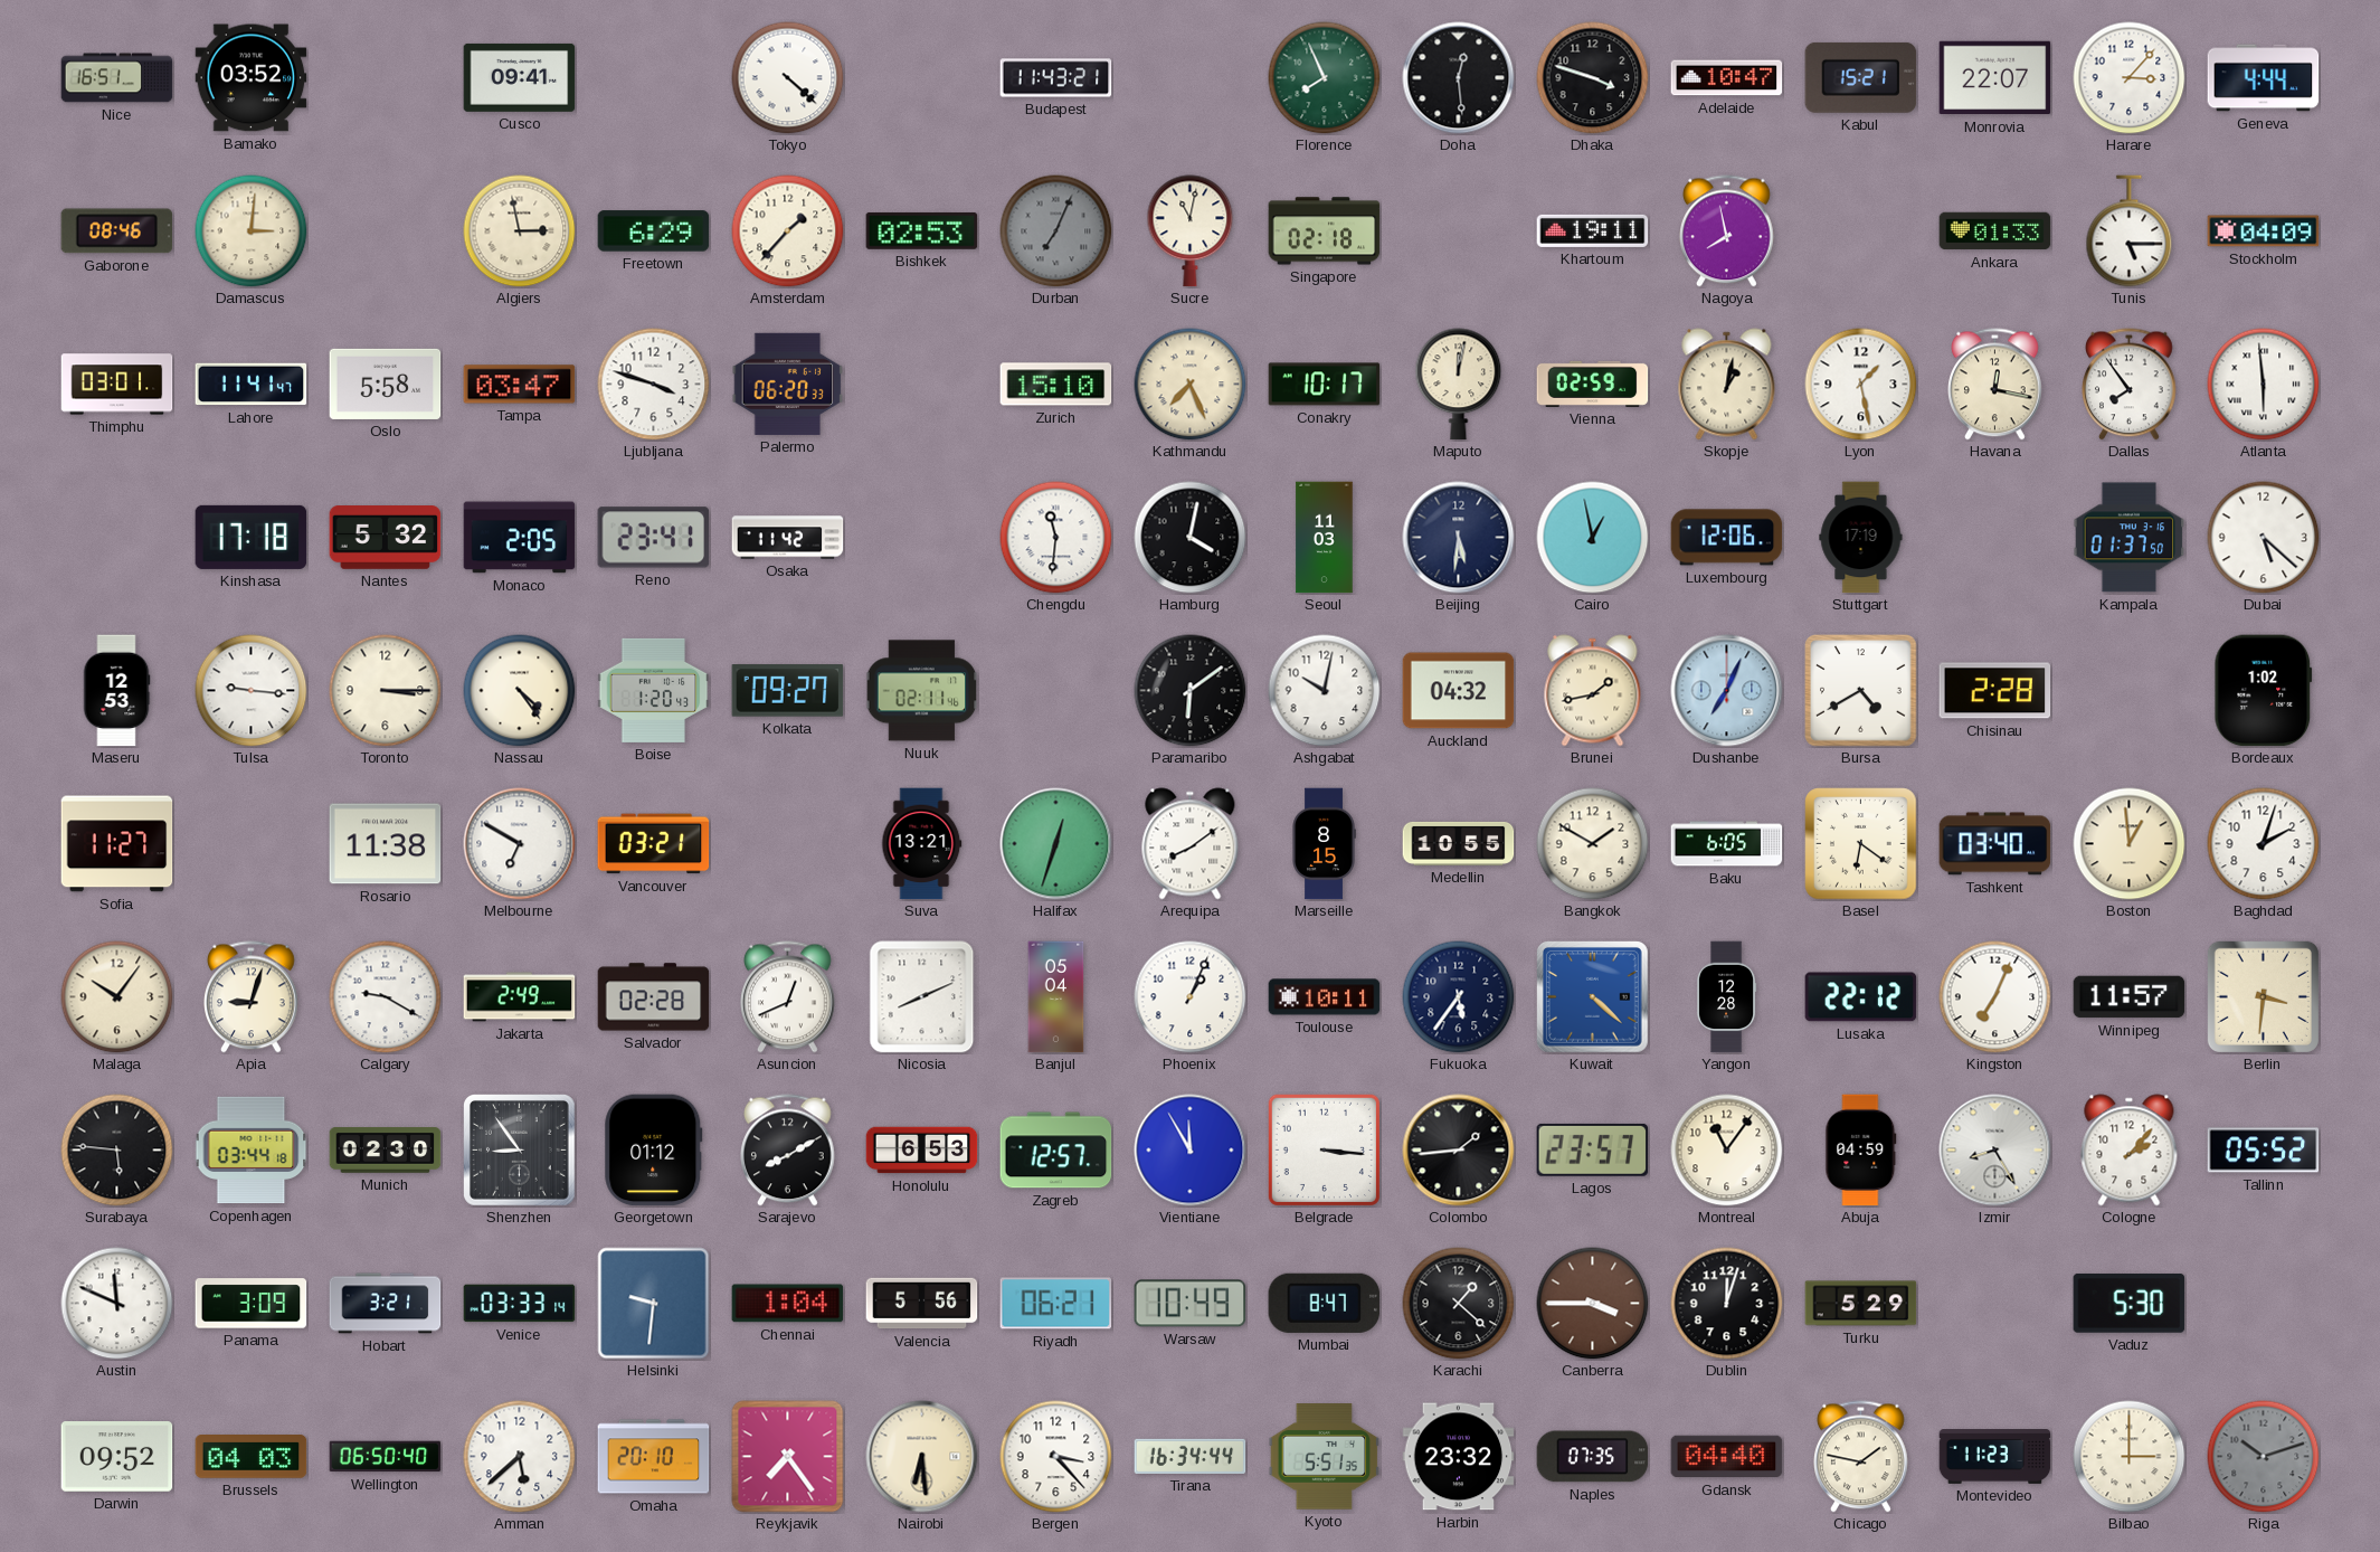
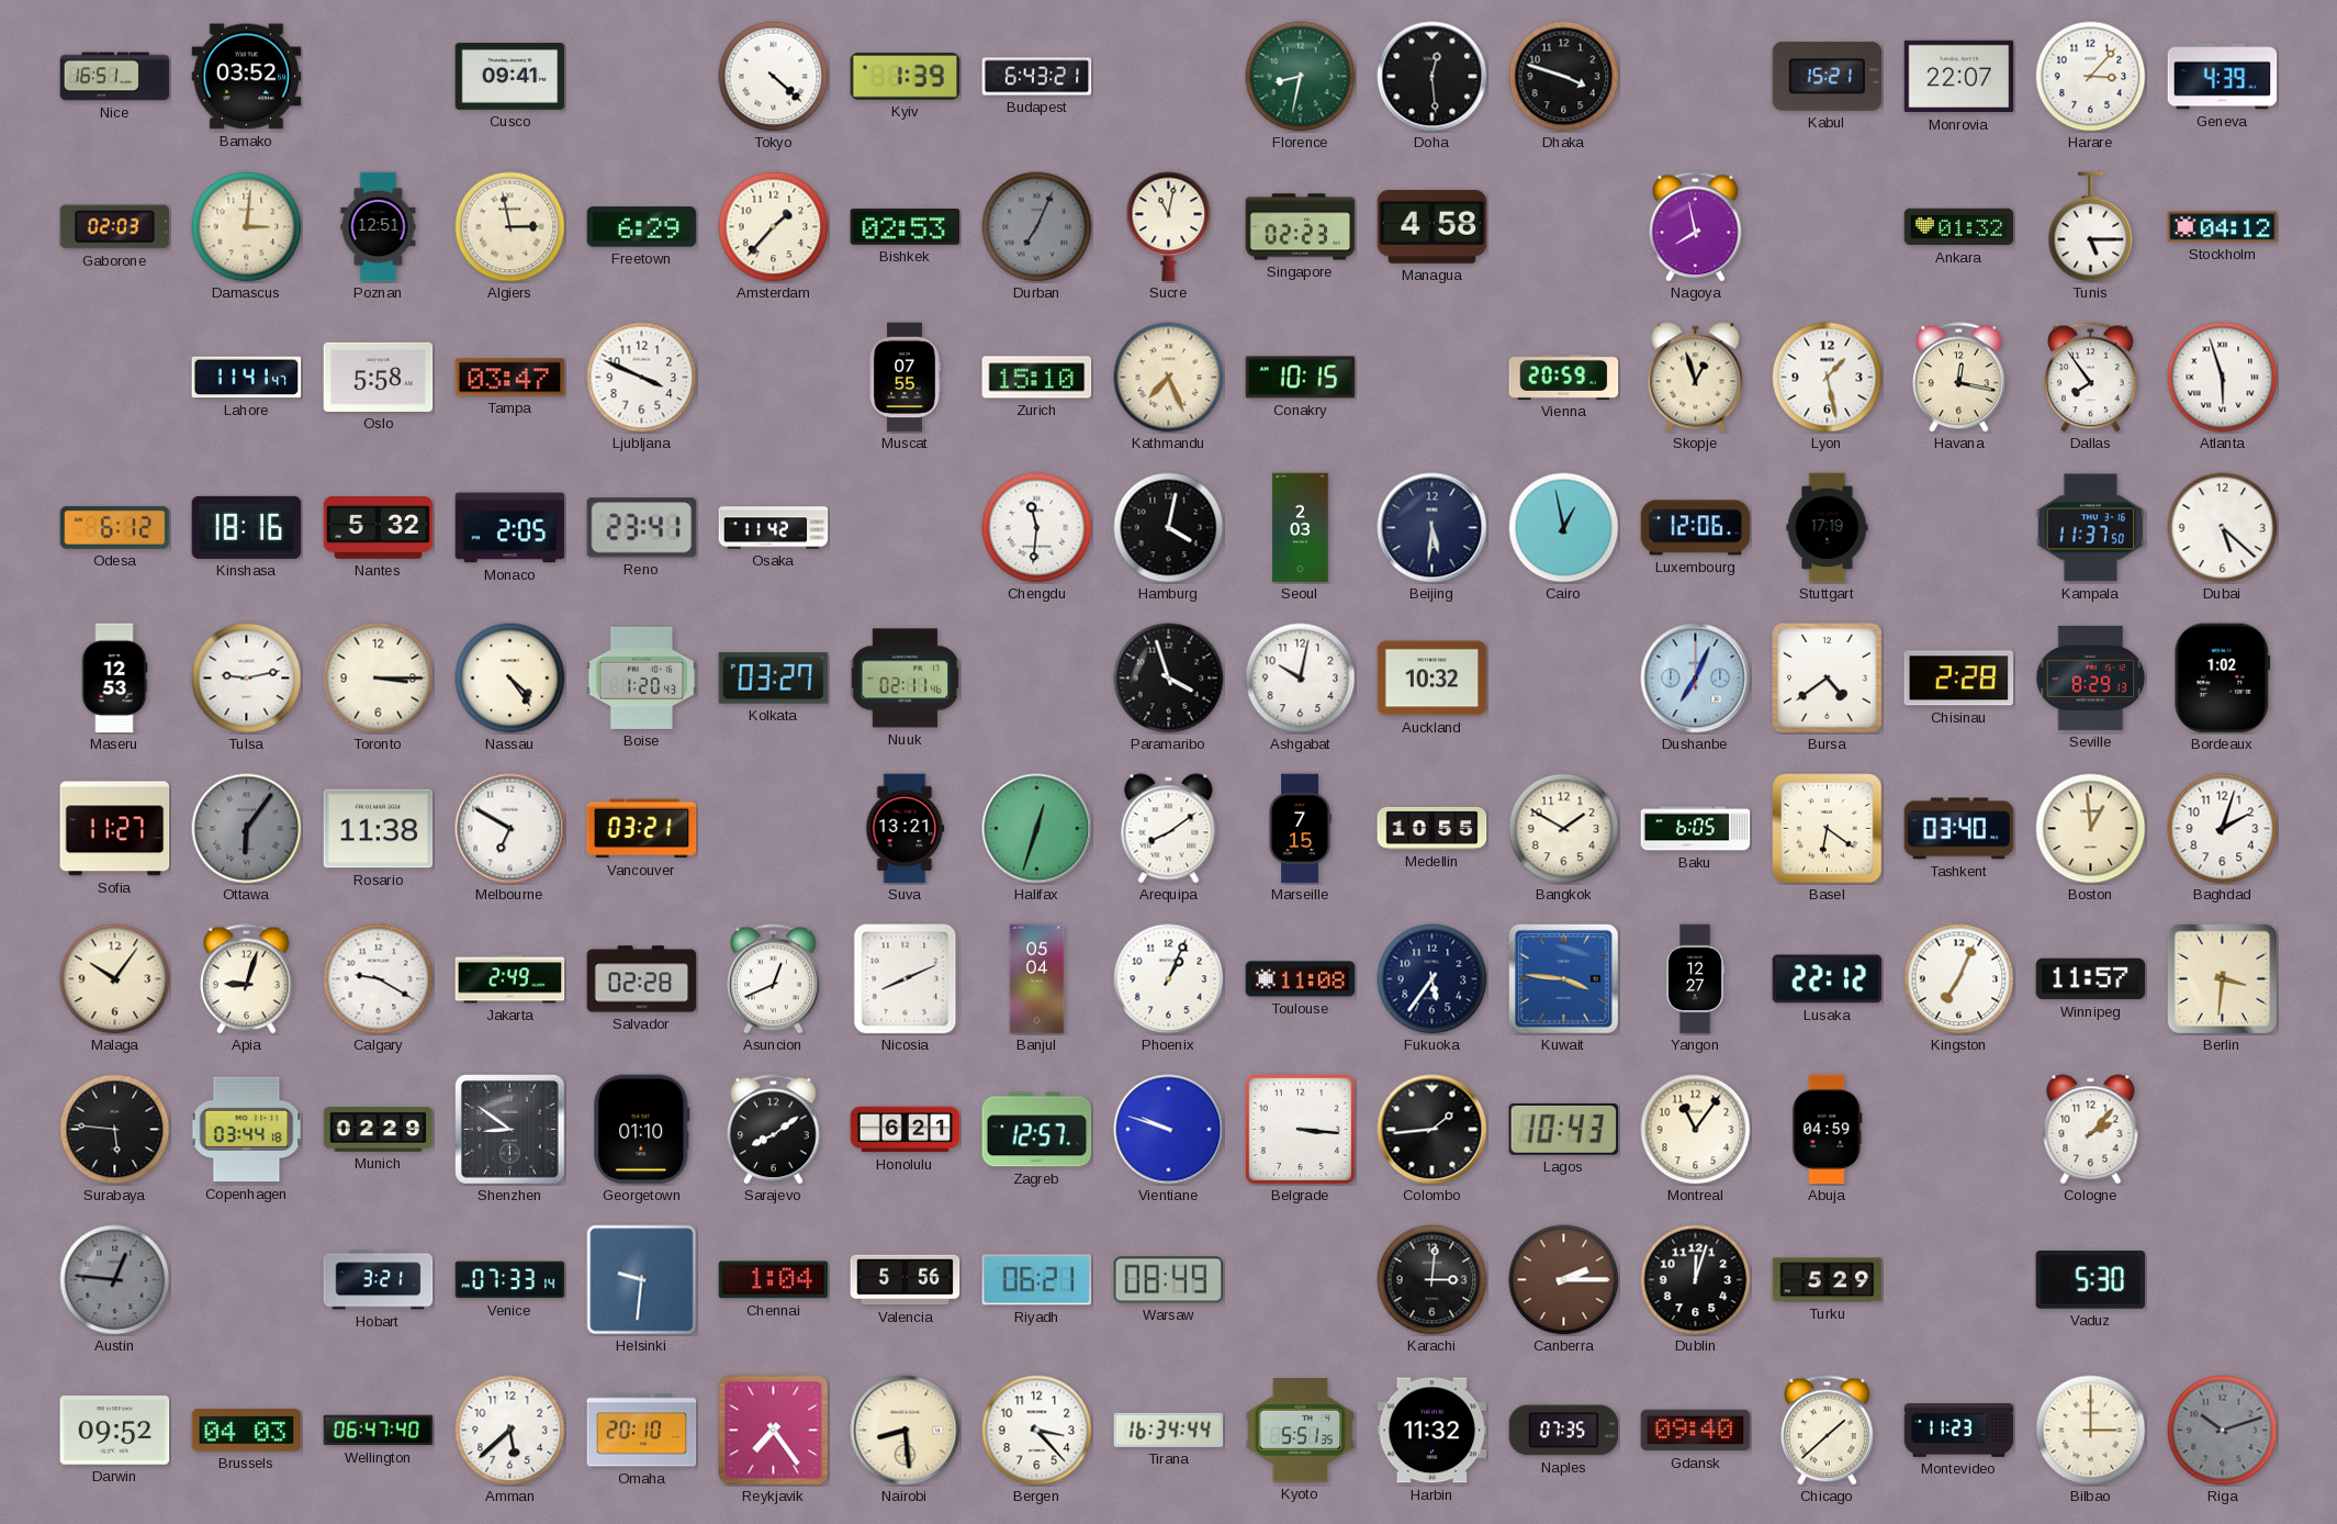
Kyiv: none -> 1:39
Budapest: 11:43 -> 6:43
Florence: 7:56 -> 8:32
Adelaide: 10:47 -> none
Geneva: 4:44 -> 4:39
Gaborone: 08:46 -> 02:03
Poznan: none -> 12:51
Singapore: 02:18 -> 02:23
Managua: none -> 4:58
Khartoum: 19:11 -> none
Ankara: 01:33 -> 01:32
Stockholm: 04:09 -> 04:12
Thimphu: 03:01 -> none
Ljubljana: 3:48 -> 3:49
Palermo: 06:20 -> none
Muscat: none -> 07:55
Conakry: 10:17 -> 10:15
Maputo: 12:02 -> none
Vienna: 02:59 -> 20:59
Skopje: 1:02 -> 12:57
Atlanta: 5:59 -> 5:57
Odesa: none -> 6:12
Kinshasa: 17:18 -> 18:16
Seoul: 11:03 -> 2:03
Kampala: 01:37 -> 11:37
Tulsa: 9:16 -> 9:13
Kolkata: 09:27 -> 03:27
Paramaribo: 6:09 -> 3:57
Auckland: 04:32 -> 10:32
Brunei: 1:43 -> none
Bursa: 4:40 -> 4:39
Seville: none -> 8:29
Ottawa: none -> 6:06
Marseille: 8:15 -> 7:15
Toulouse: 10:11 -> 11:08
Kuwait: 4:22 -> 3:46
Yangon: 12:28 -> 12:27
Munich: 02:30 -> 02:29
Shenzhen: 8:54 -> 8:51
Georgetown: 01:12 -> 01:10
Sarajevo: 8:10 -> 8:09
Honolulu: 6:53 -> 6:21
Vientiane: 11:55 -> 9:48
Lagos: 23:57 -> 10:43
Izmir: 8:25 -> none
Tallinn: 05:52 -> none
Austin: 11:49 -> 12:46
Austin dial: white -> grey
Panama: 3:09 -> none
Venice: 03:33 -> 07:33
Warsaw: 10:49 -> 08:49
Mumbai: 8:47 -> none
Karachi: 1:22 -> 3:01
Canberra: 3:45 -> 2:15
Wellington: 06:50 -> 06:47
Nairobi: 6:29 -> 8:29
Harbin: 23:32 -> 11:32
Gdansk: 04:40 -> 09:40
Chicago: 1:47 -> 1:38
